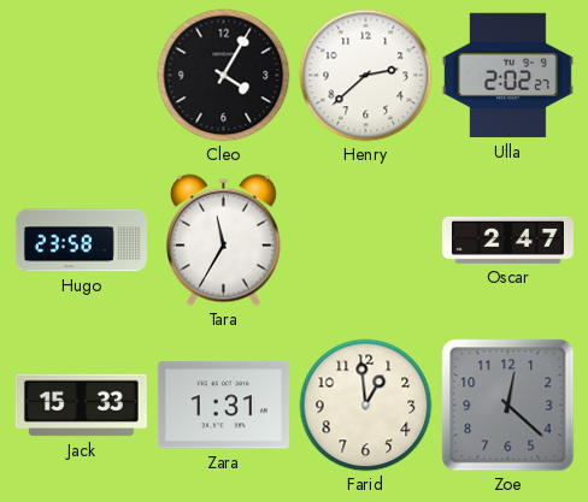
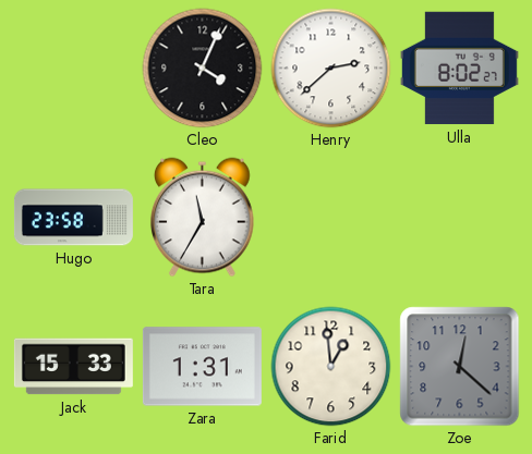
Cleo: 4:05 -> 4:04
Ulla: 2:02 -> 8:02
Oscar: 2:47 -> none
